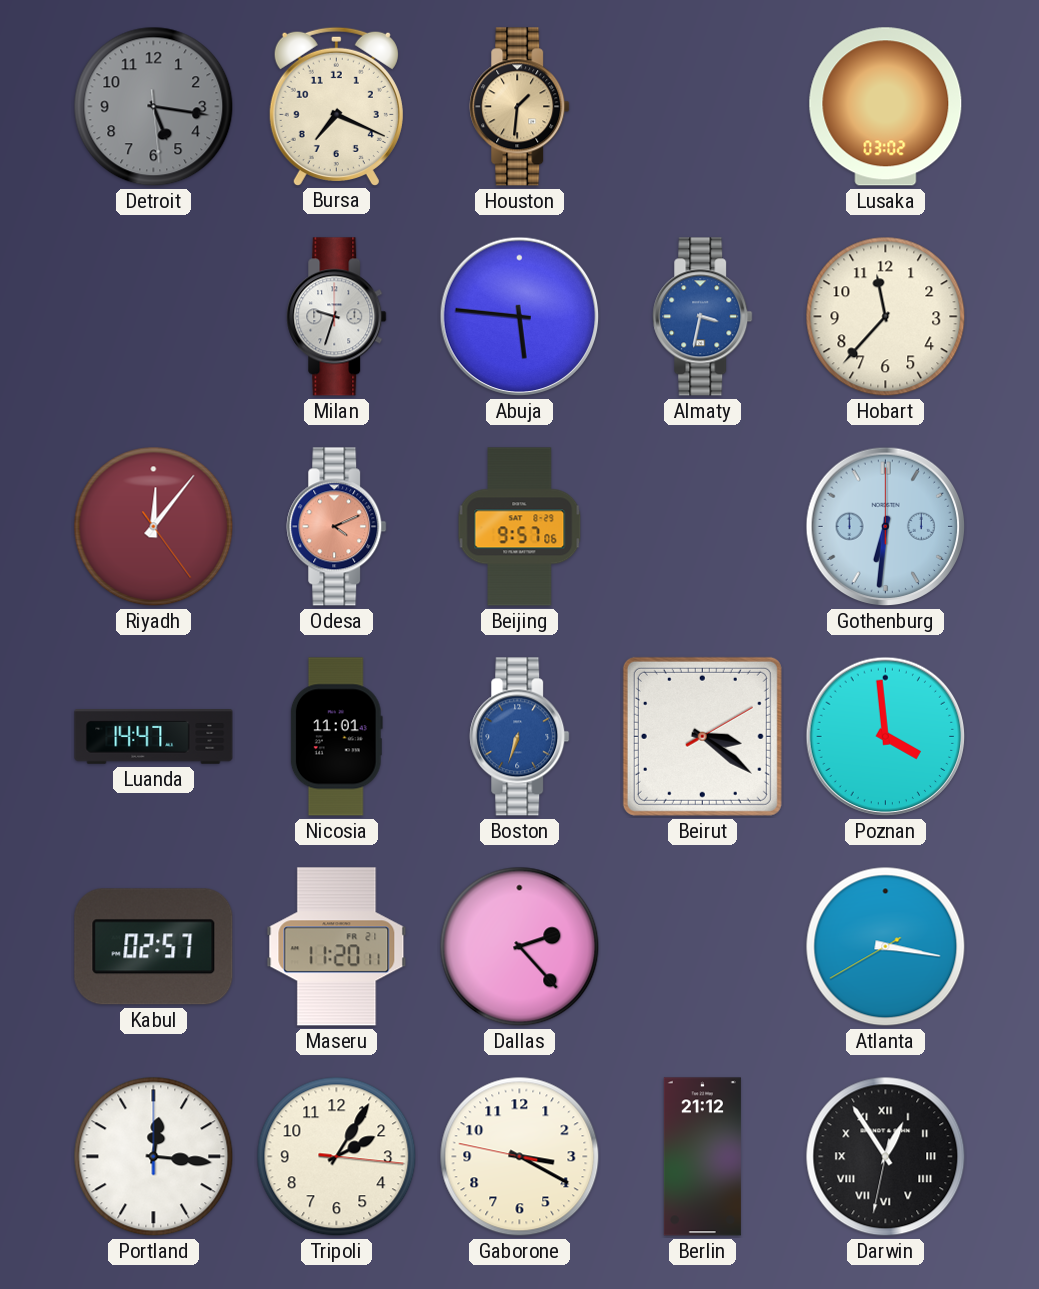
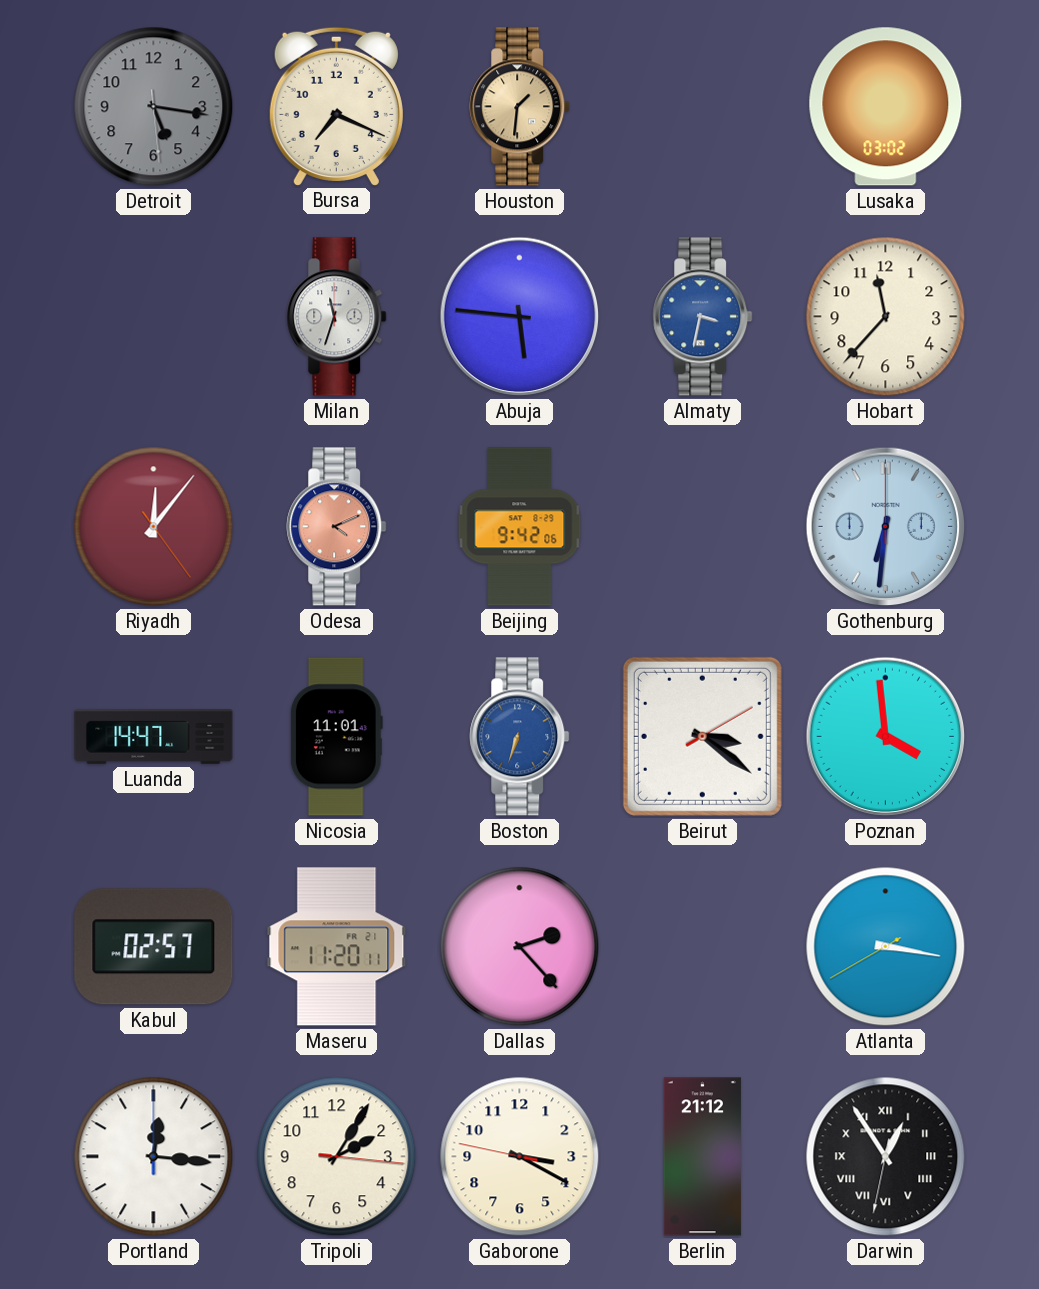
Milan: 9:33 -> 11:33
Beijing: 9:57 -> 9:42
